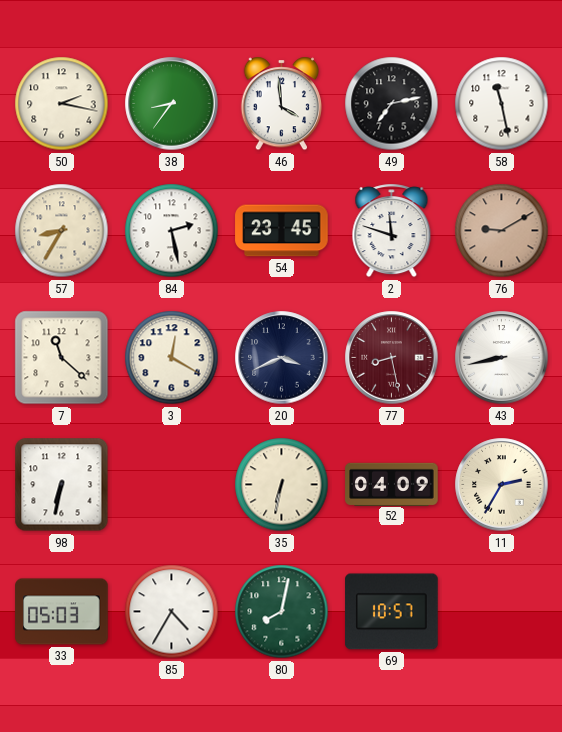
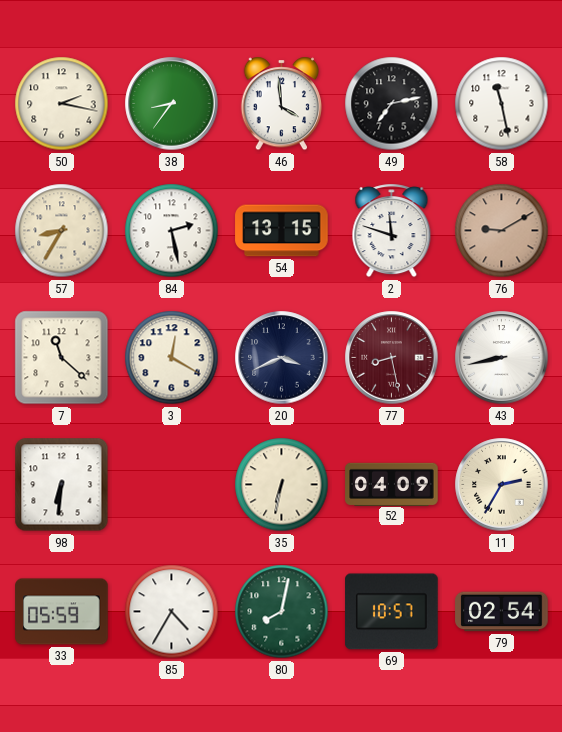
54: 23:45 -> 13:15
98: 6:32 -> 6:31
33: 05:03 -> 05:59
79: none -> 02:54
